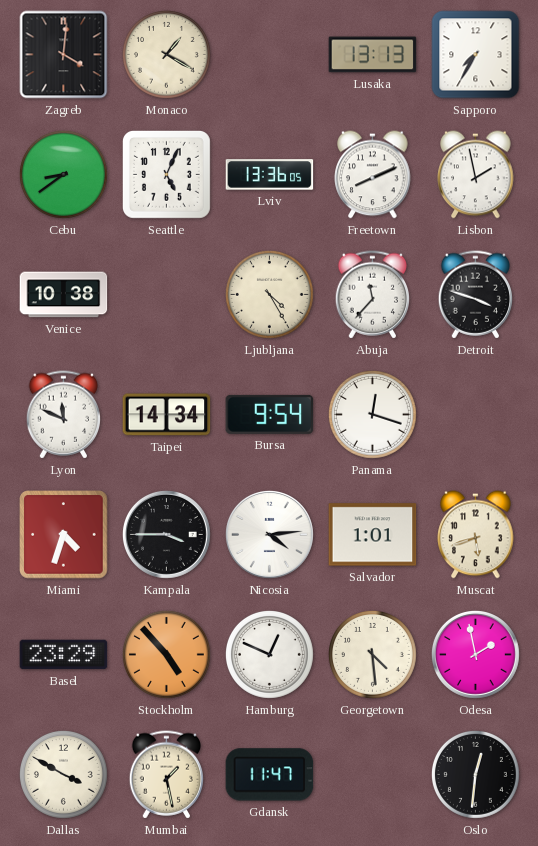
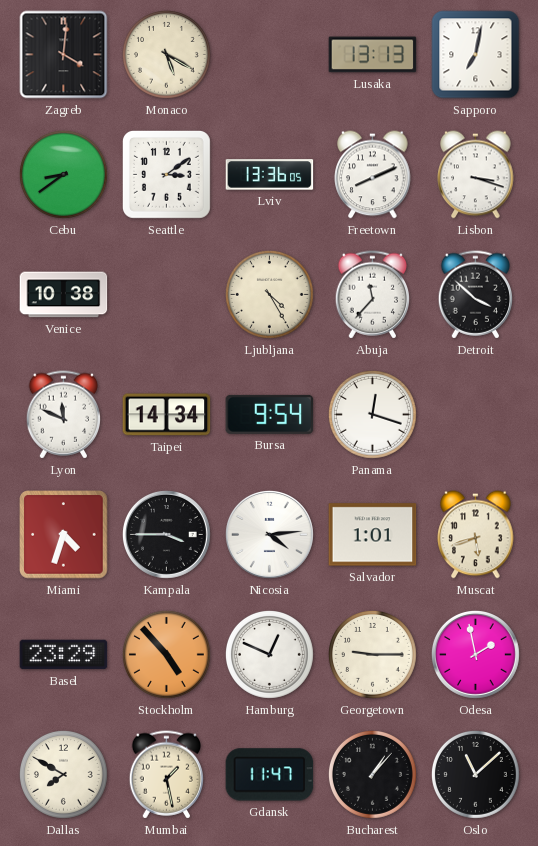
Monaco: 1:20 -> 5:20
Sapporo: 7:35 -> 7:02
Seattle: 5:04 -> 3:09
Lisbon: 1:58 -> 3:18
Detroit: 3:48 -> 3:52
Georgetown: 4:29 -> 9:15
Dallas: 3:50 -> 7:50
Bucharest: none -> 1:07
Oslo: 12:31 -> 11:08
